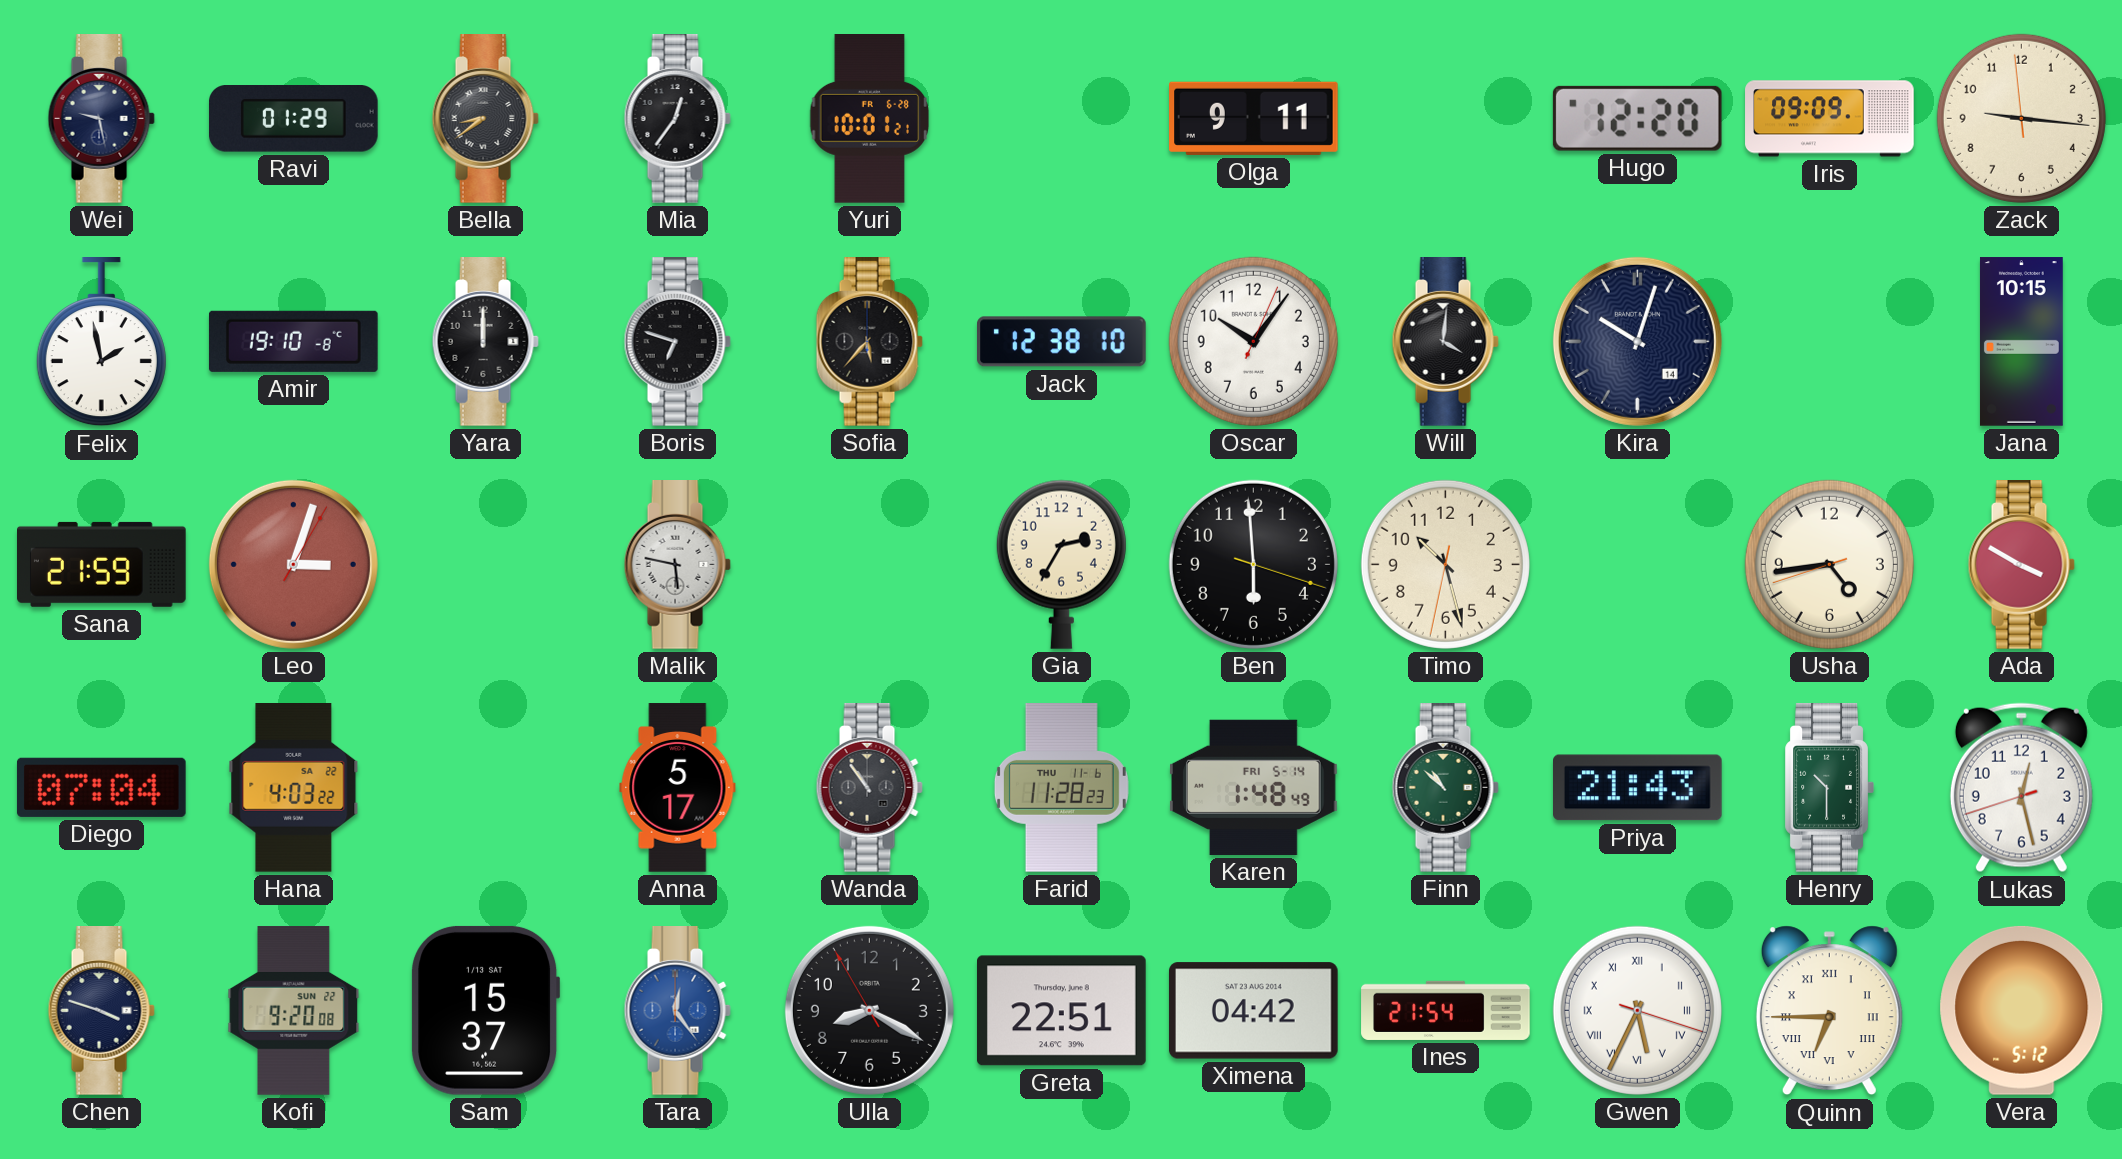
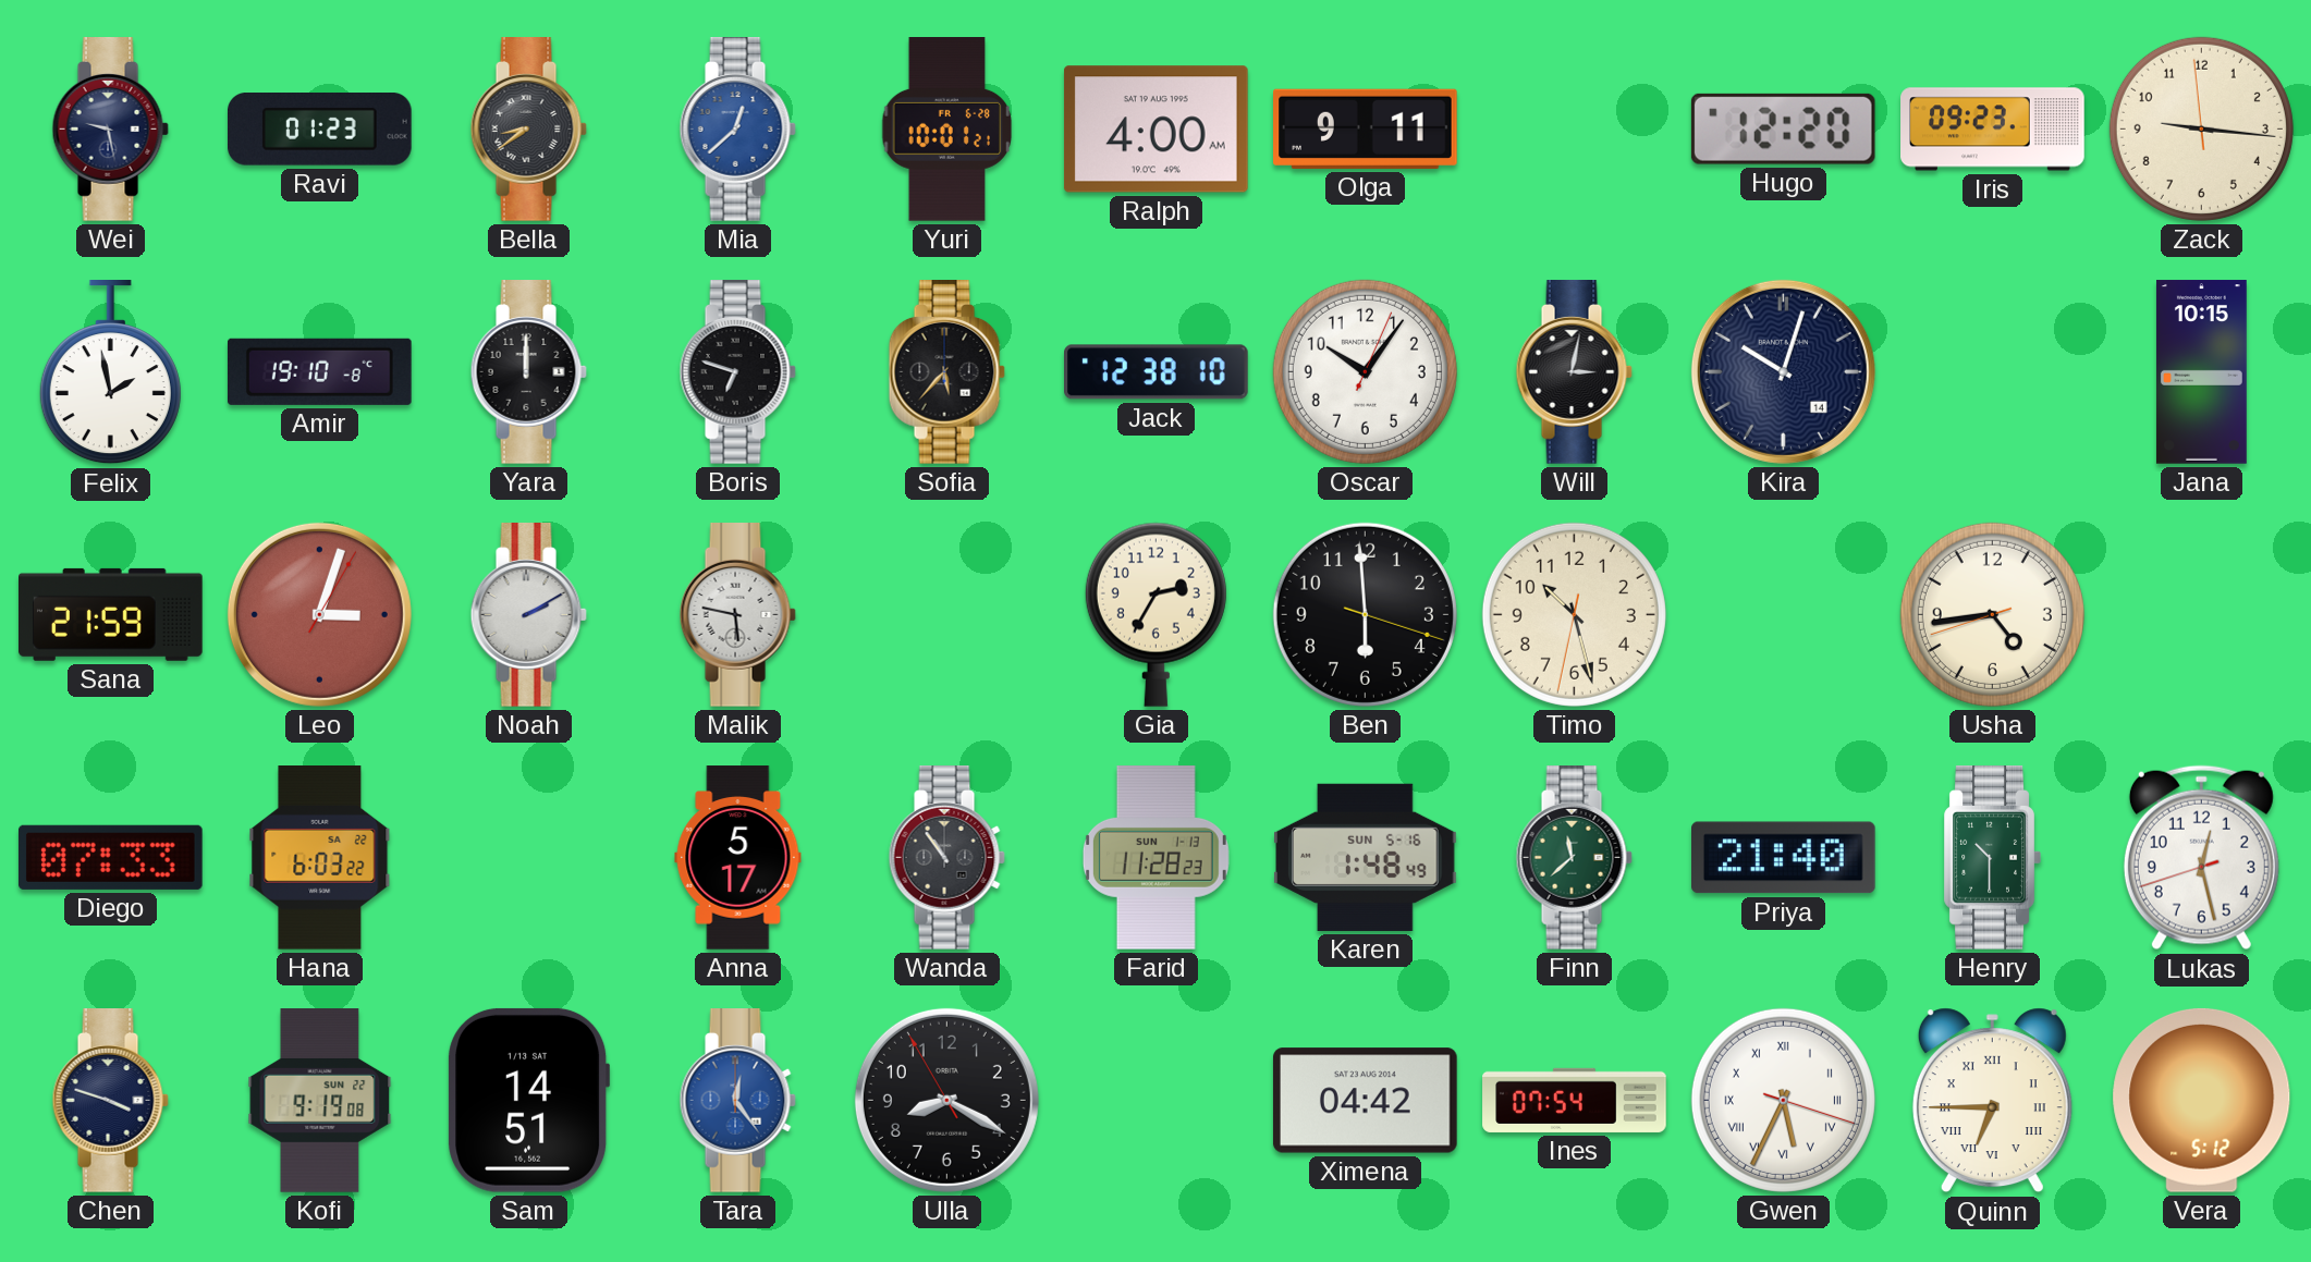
Ravi: 01:29 -> 01:23
Mia: 12:36 -> 12:38
Mia dial: black -> blue
Ralph: none -> 4:00
Iris: 09:09 -> 09:23
Will: 4:01 -> 3:02
Noah: none -> 2:10
Ada: 3:50 -> none
Diego: 07:04 -> 07:33
Hana: 4:03 -> 6:03
Farid date: THU 11-6 -> SUN 1-13
Karen date: FRI 5-14 -> SUN 5-16
Finn: 10:52 -> 11:38
Priya: 21:43 -> 21:40
Kofi: 9:20 -> 9:19
Sam: 15:37 -> 14:51
Greta: 22:51 -> none
Ines: 21:54 -> 07:54
